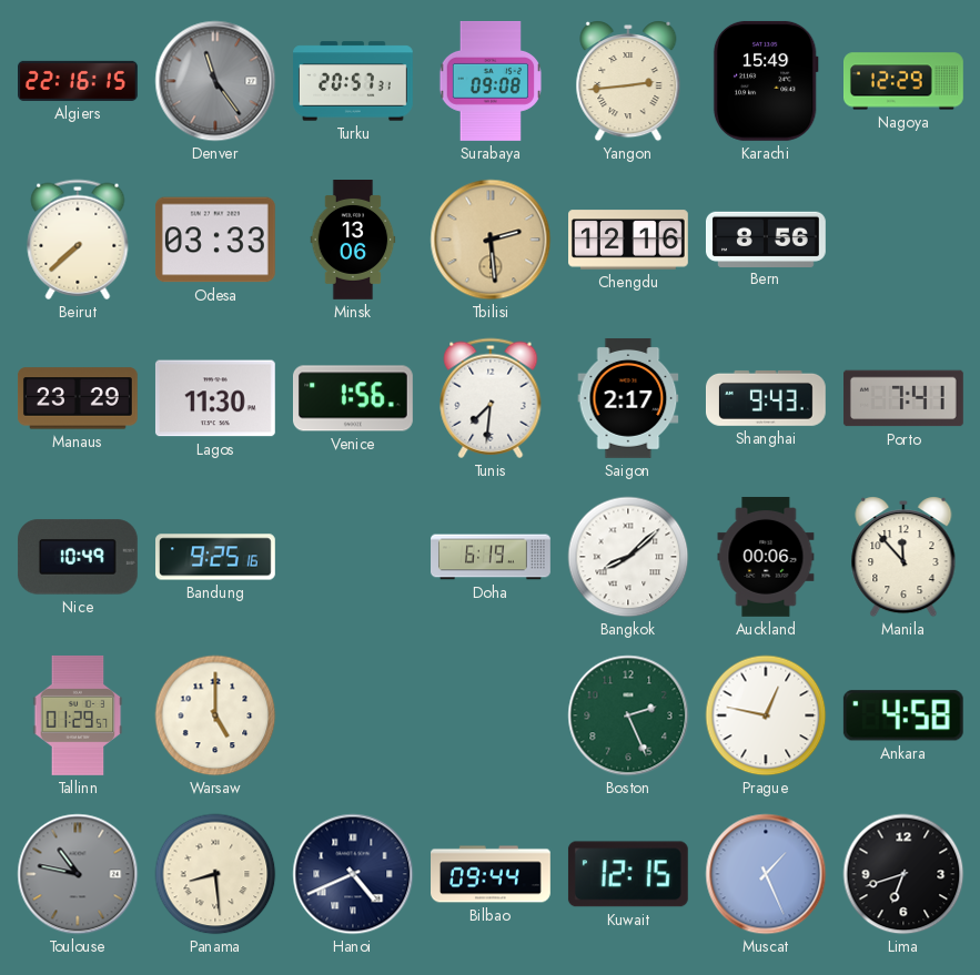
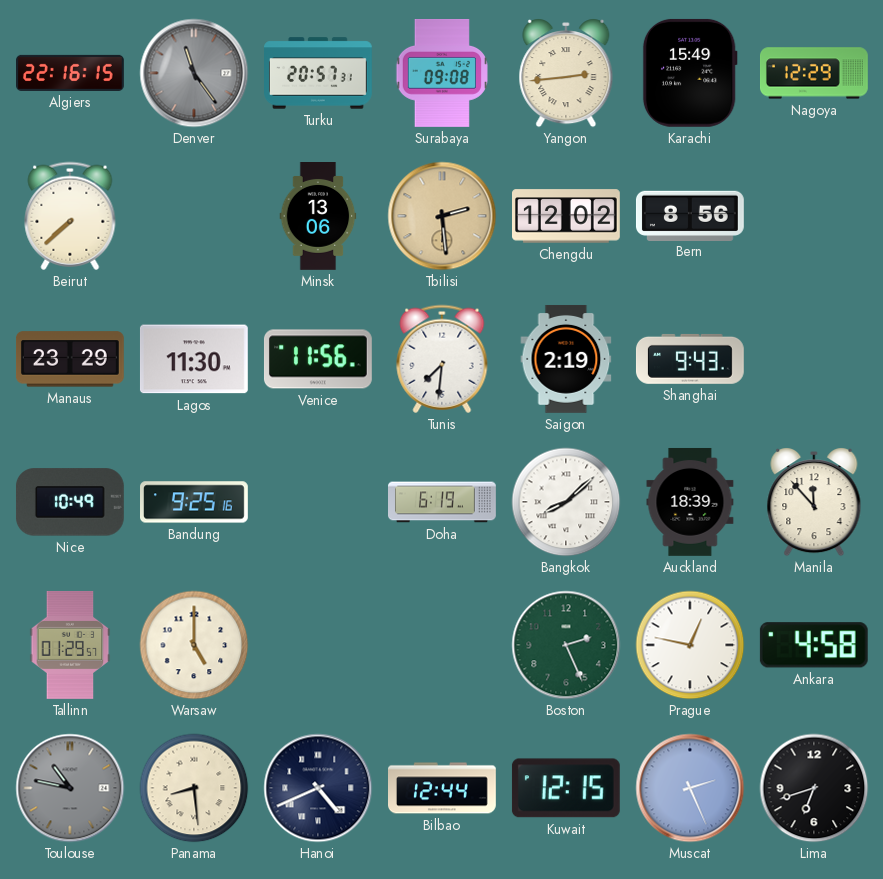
Odesa: 03:33 -> none
Chengdu: 12:16 -> 12:02
Venice: 1:56 -> 11:56
Saigon: 2:17 -> 2:19
Porto: 7:41 -> none
Auckland: 00:06 -> 18:39
Bilbao: 09:44 -> 12:44
Muscat: 1:26 -> 2:26
